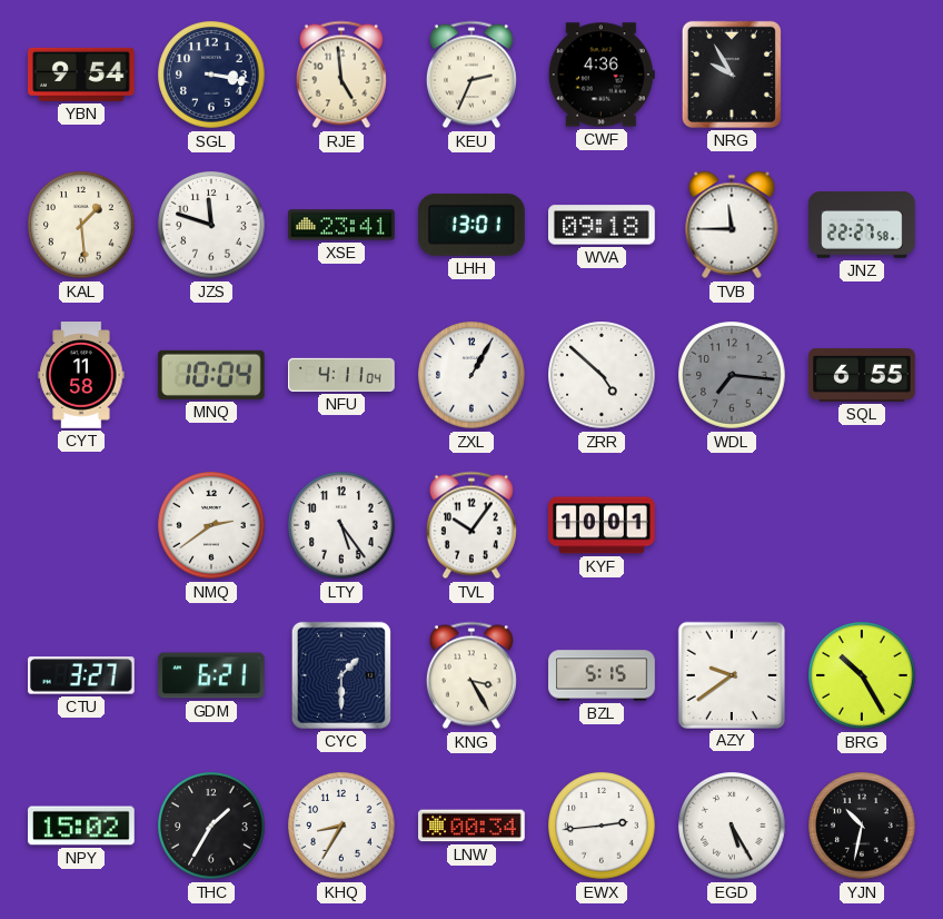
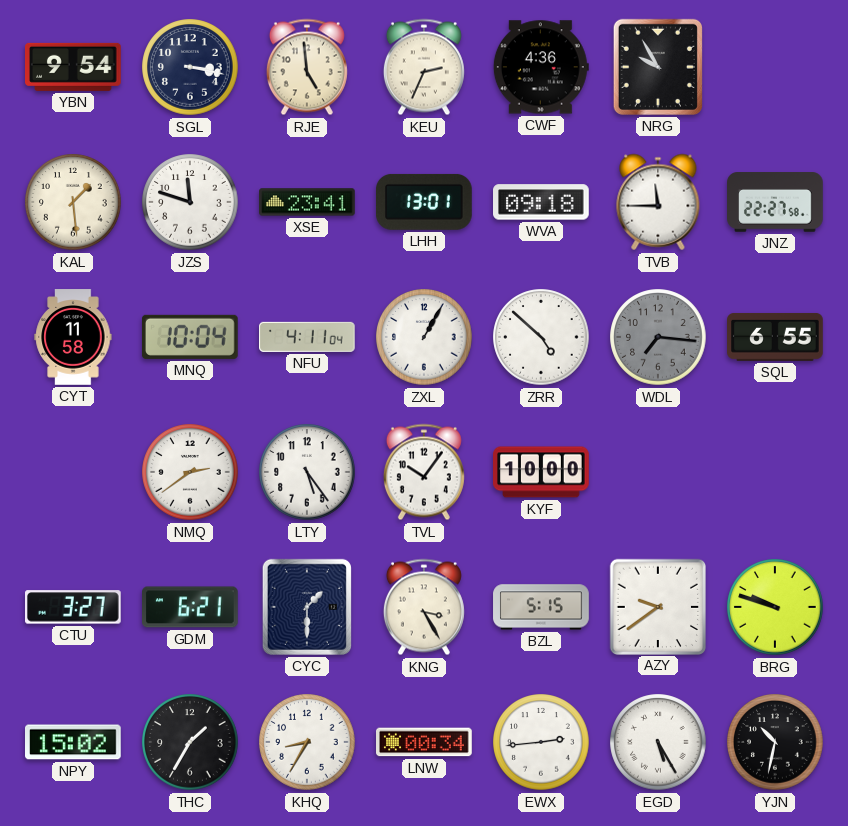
KYF: 10:01 -> 10:00
BRG: 10:25 -> 9:48
